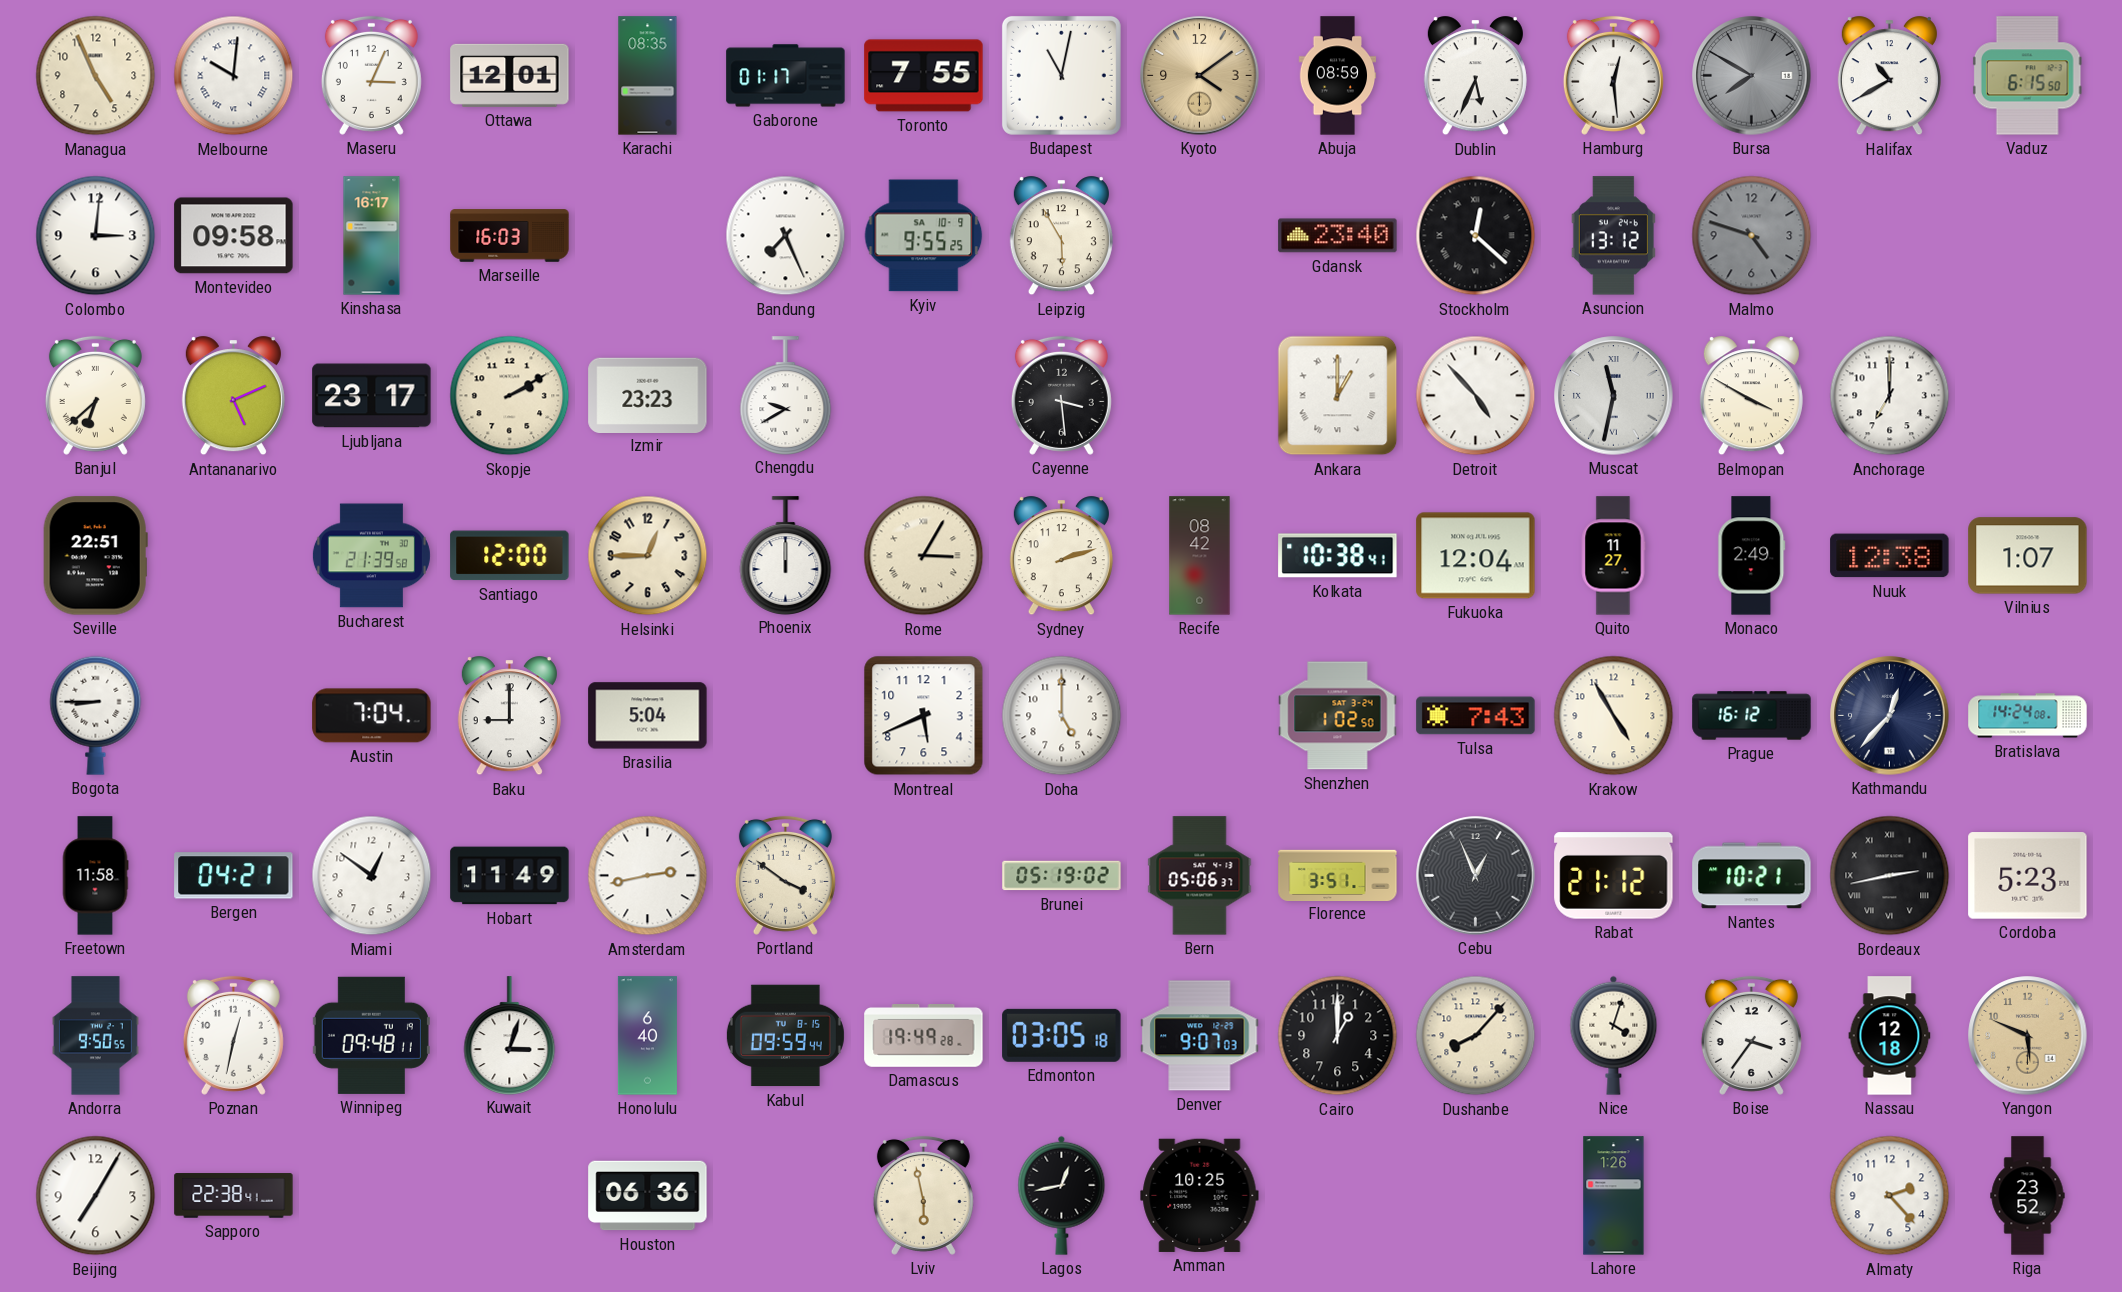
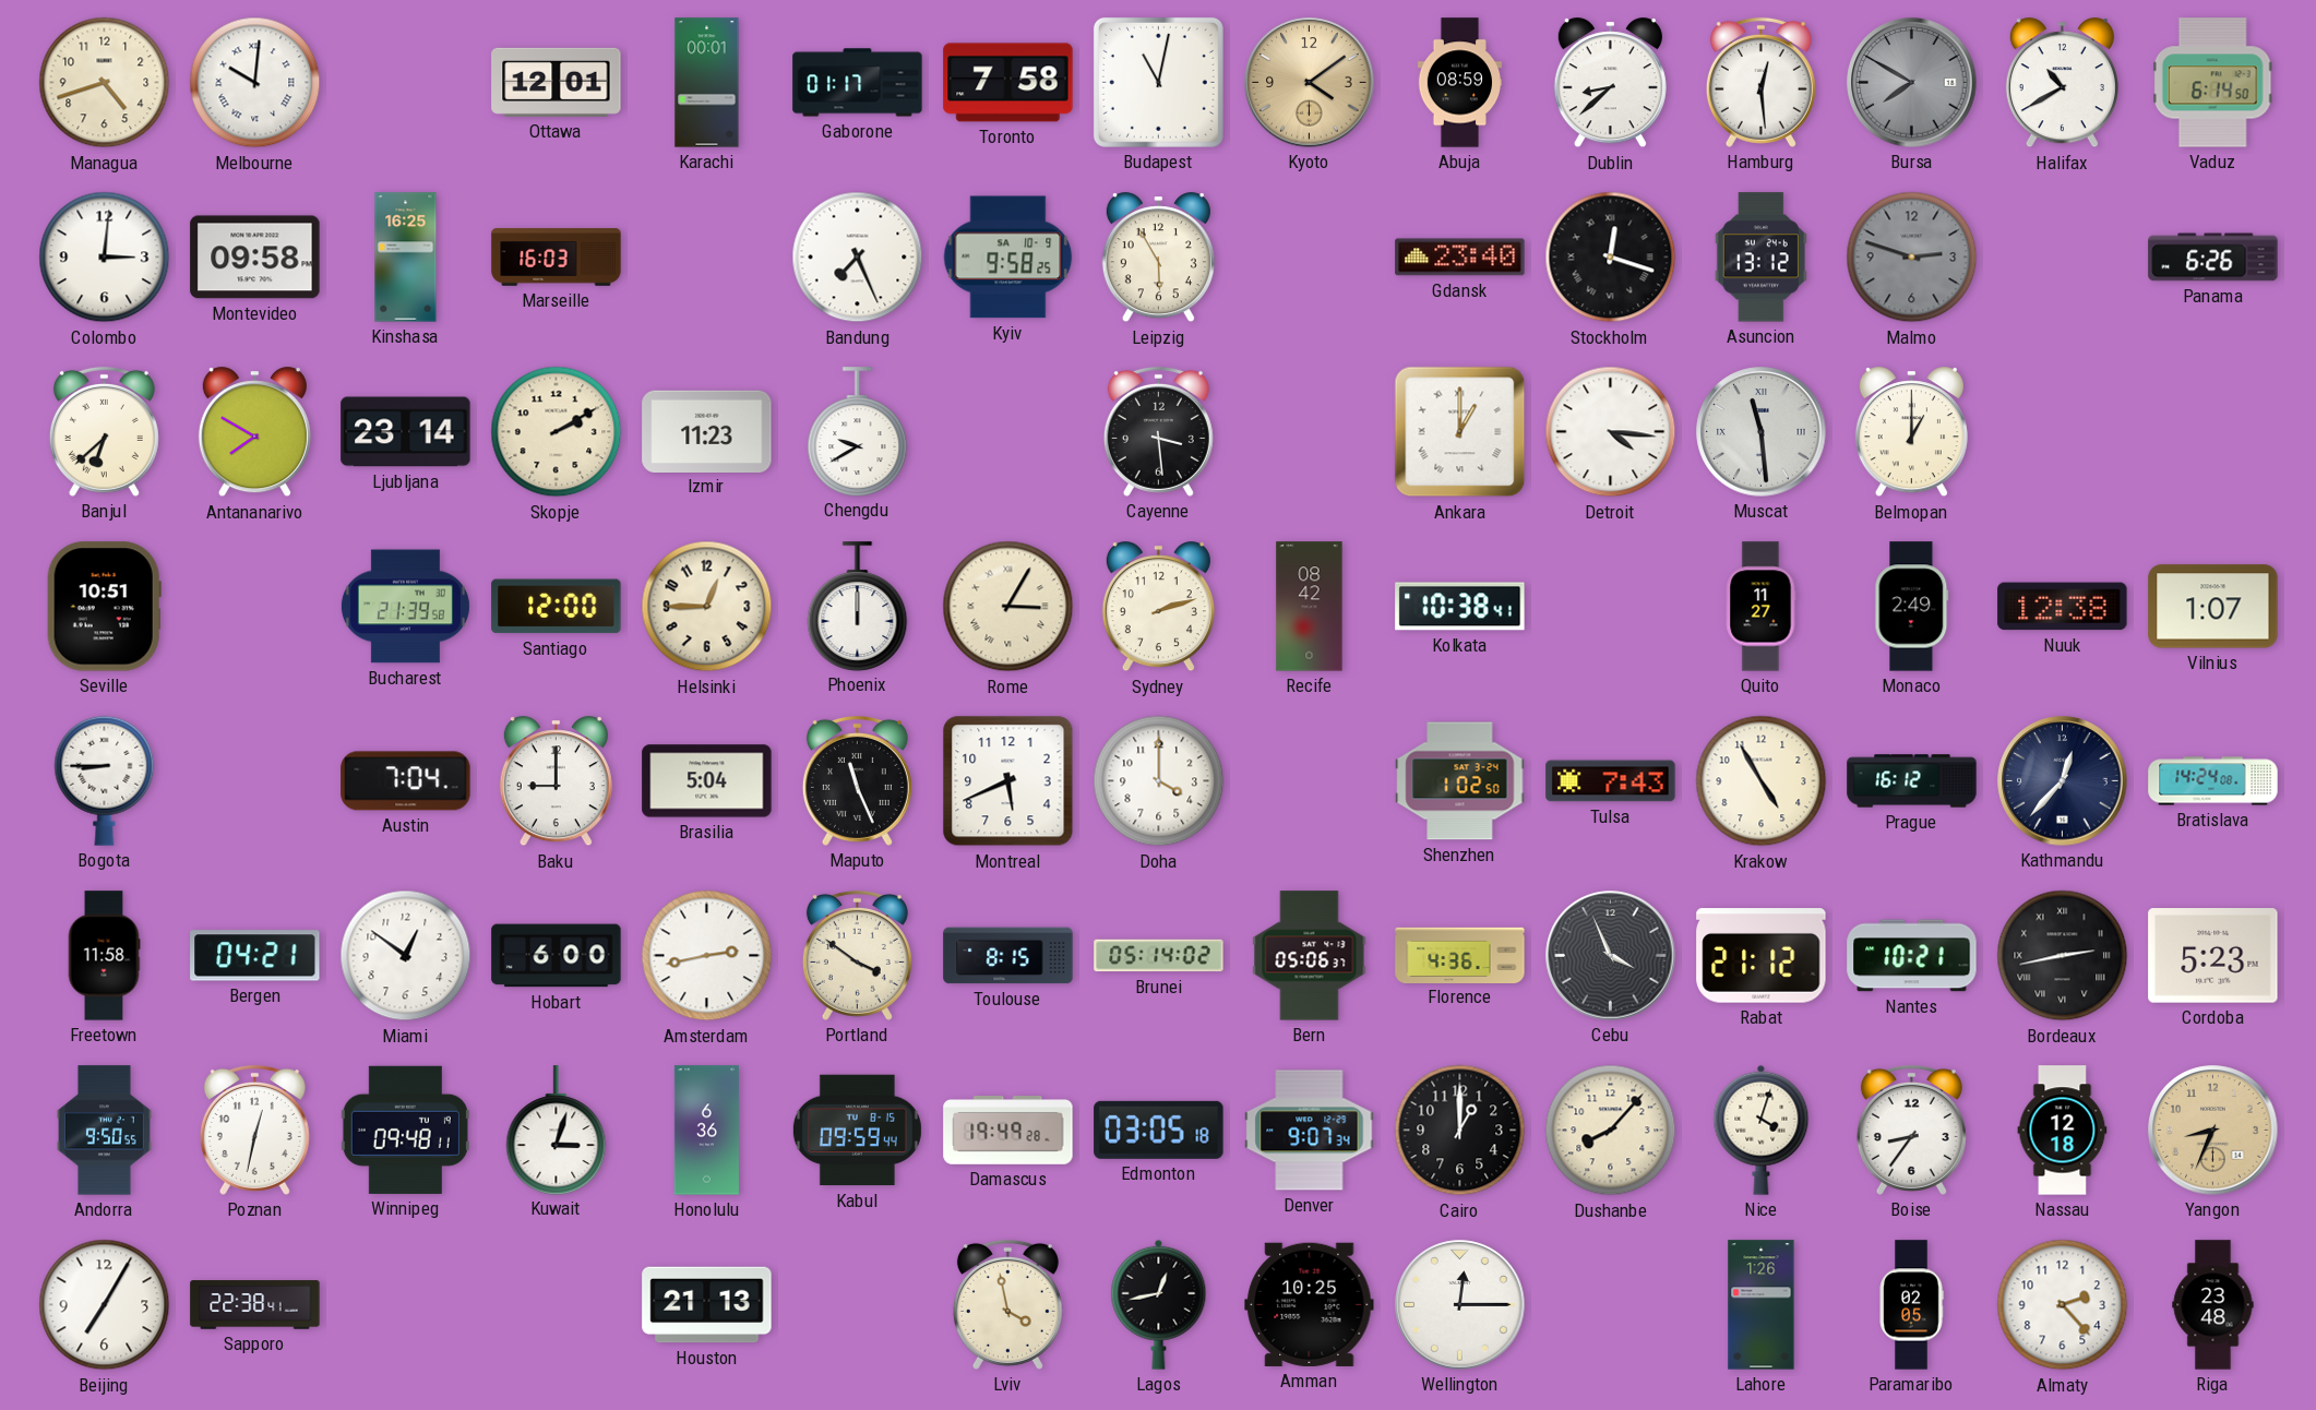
Managua: 4:56 -> 4:42
Maseru: 3:04 -> none
Karachi: 08:35 -> 00:01
Toronto: 7:55 -> 7:58
Dublin: 5:34 -> 8:38
Vaduz: 6:15 -> 6:14
Kinshasa: 16:17 -> 16:25
Kyiv: 9:55 -> 9:58
Stockholm: 12:22 -> 12:18
Malmo: 4:48 -> 2:48
Panama: none -> 6:26
Antananarivo: 5:11 -> 7:50
Ljubljana: 23:17 -> 23:14
Izmir: 23:23 -> 11:23
Detroit: 4:53 -> 4:16
Muscat: 11:32 -> 11:29
Belmopan: 3:50 -> 1:00
Anchorage: 7:00 -> none
Seville: 22:51 -> 10:51
Fukuoka: 12:04 -> none
Maputo: none -> 11:26
Doha: 5:00 -> 4:00
Hobart: 11:49 -> 6:00
Toulouse: none -> 8:15
Brunei: 05:19 -> 05:14
Florence: 3:51 -> 4:36
Cebu: 12:56 -> 3:56
Honolulu: 6:40 -> 6:36
Denver: 9:07:03 -> 9:07:34
Boise: 3:36 -> 8:36
Yangon: 5:49 -> 8:34
Houston: 06:36 -> 21:13
Lviv: 5:58 -> 3:58
Wellington: none -> 12:15
Paramaribo: none -> 02:05
Riga: 23:52 -> 23:48
